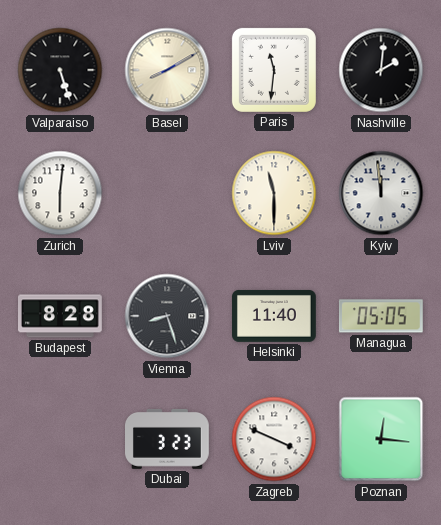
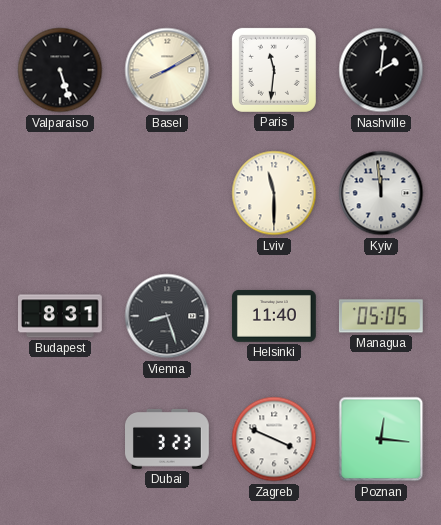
Zurich: 6:01 -> none
Budapest: 8:28 -> 8:31
